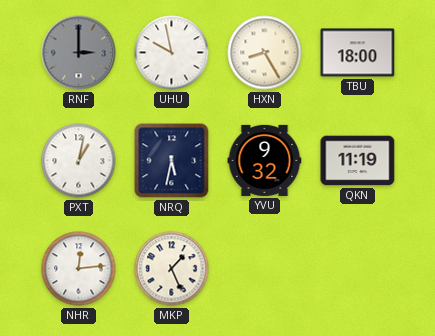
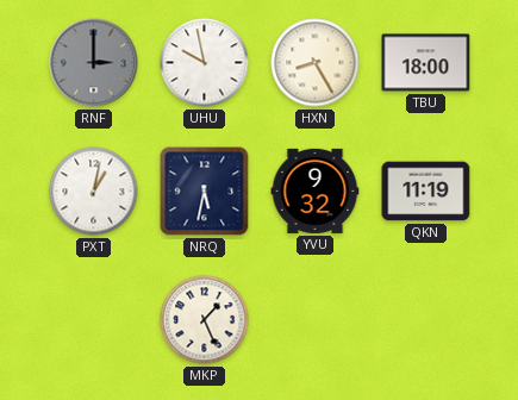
NHR: 12:14 -> none
